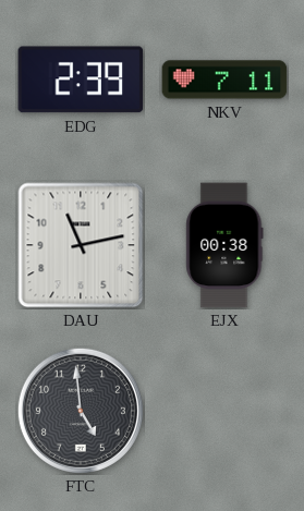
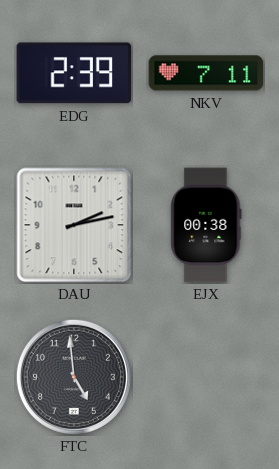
DAU: 11:13 -> 2:13
